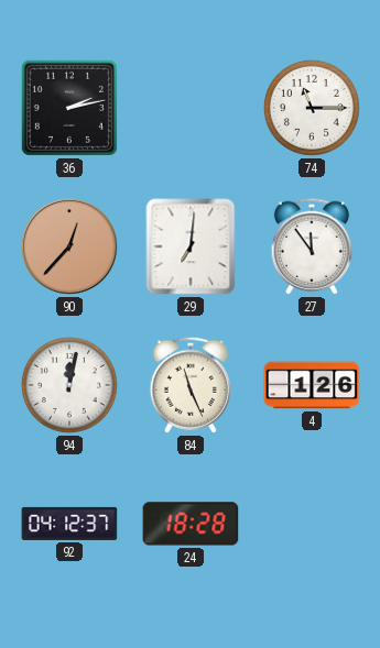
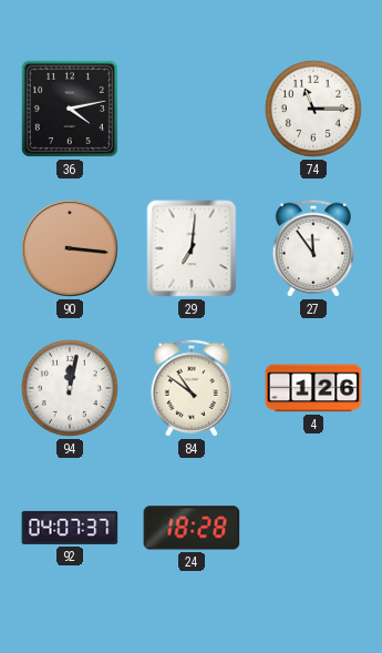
36: 2:13 -> 4:13
90: 12:37 -> 3:16
84: 11:26 -> 10:51
92: 04:12 -> 04:07
